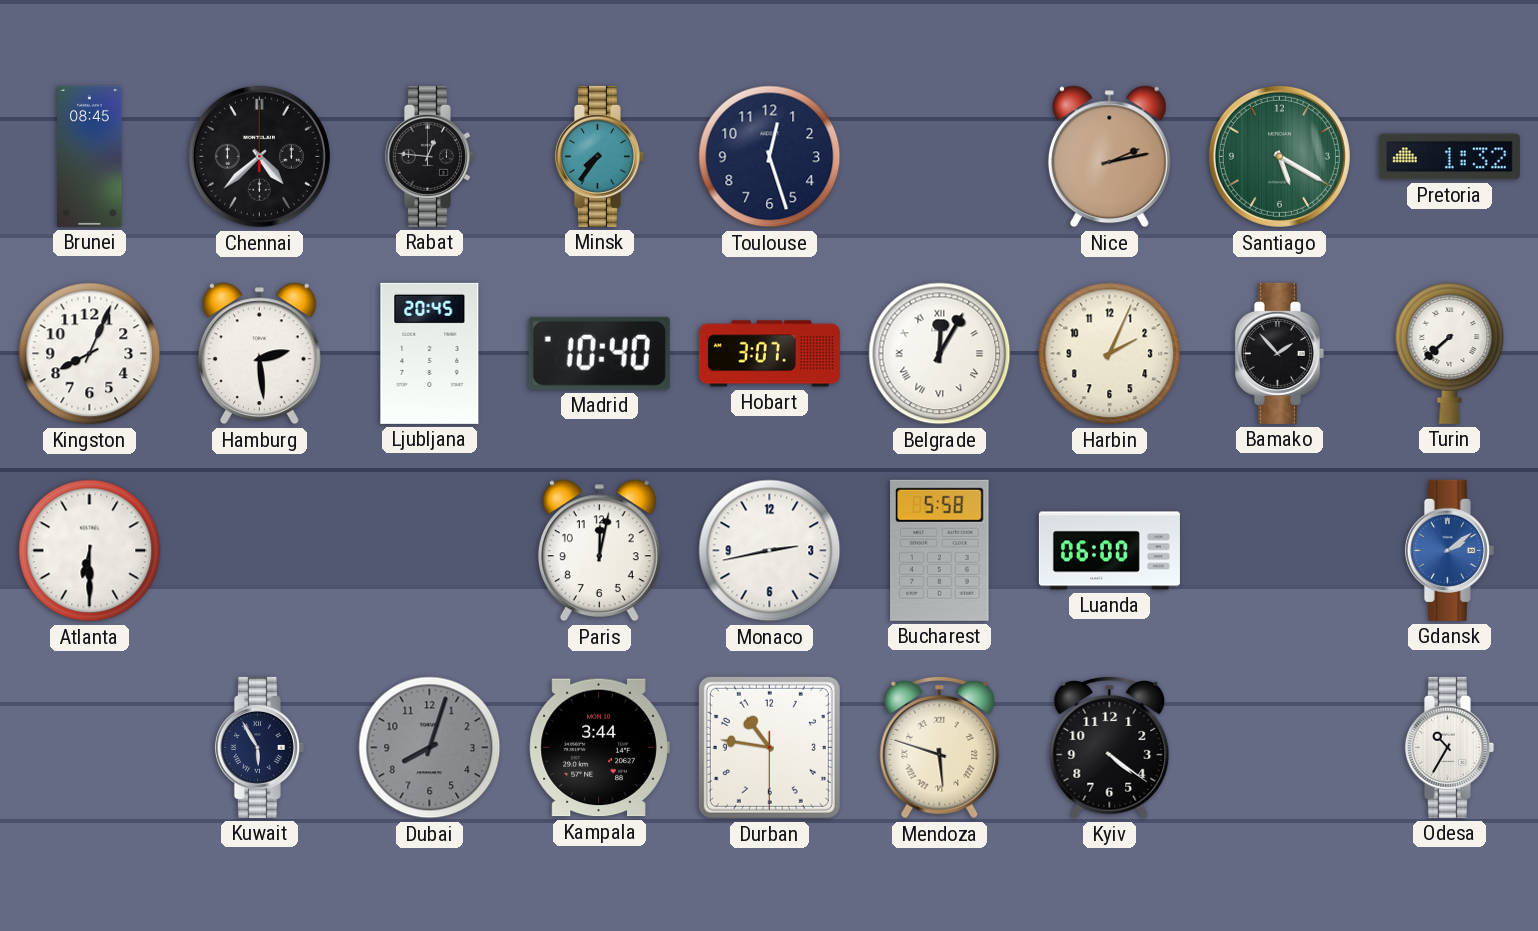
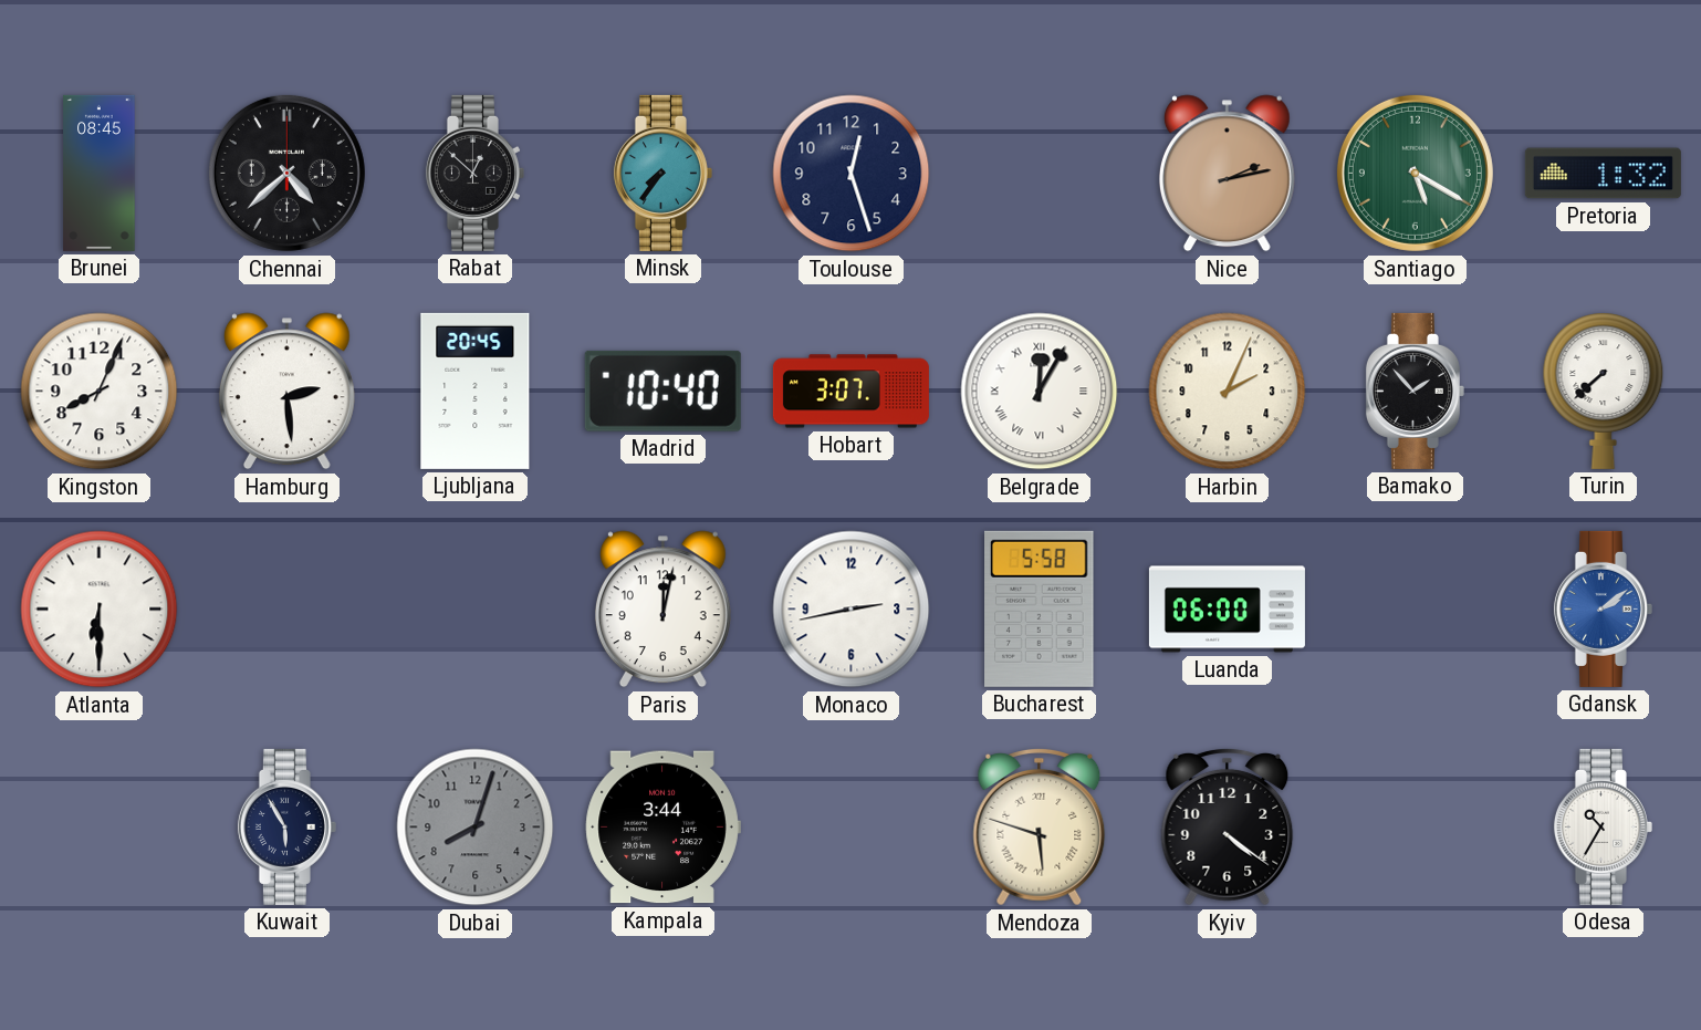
Rabat: 12:46 -> 12:52
Durban: 10:46 -> none
